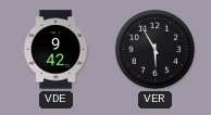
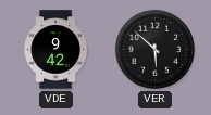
VER: 5:55 -> 5:52
